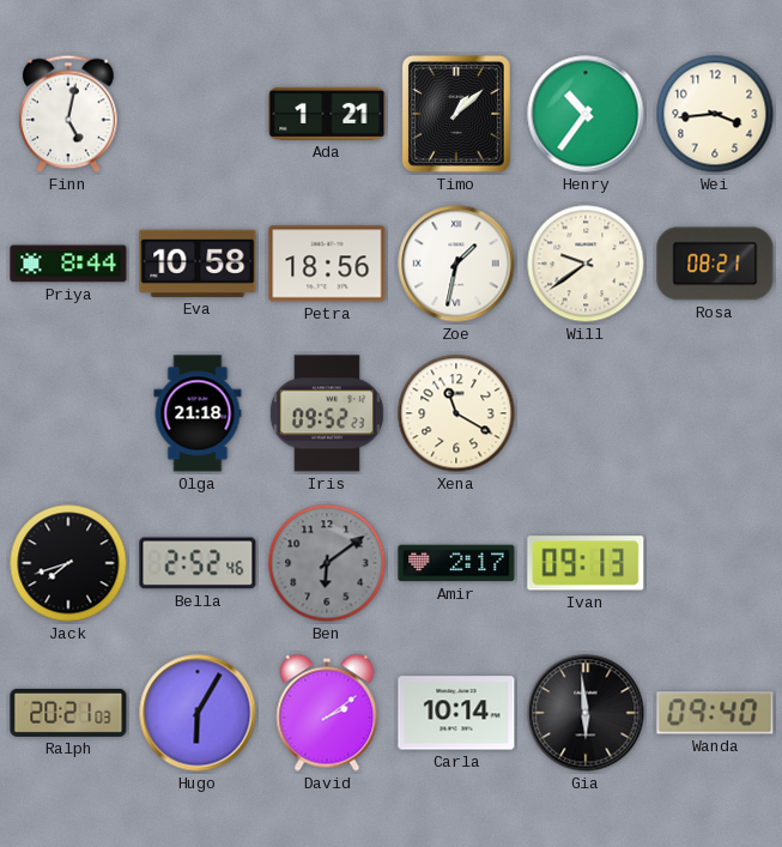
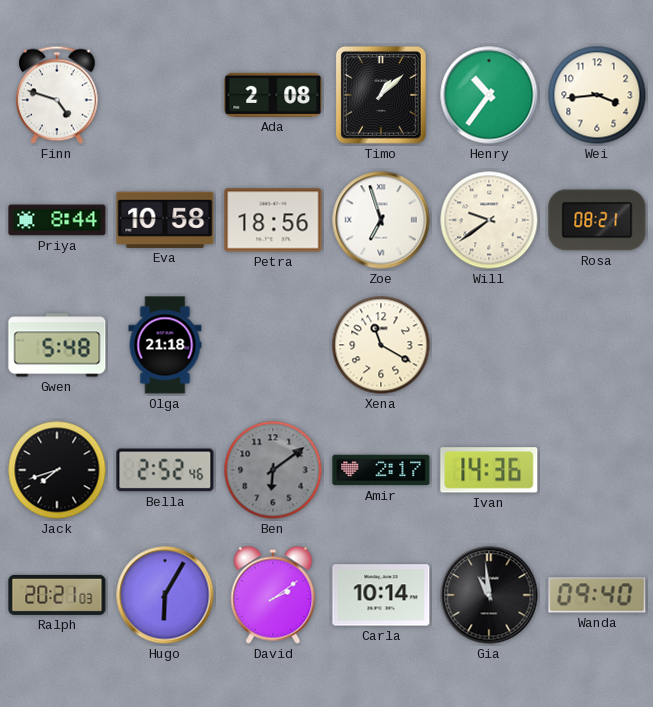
Finn: 5:02 -> 4:48
Ada: 1:21 -> 2:08
Zoe: 1:32 -> 6:57
Gwen: none -> 5:48
Iris: 09:52 -> none
Ivan: 09:13 -> 14:36
Gia: 5:59 -> 10:59
